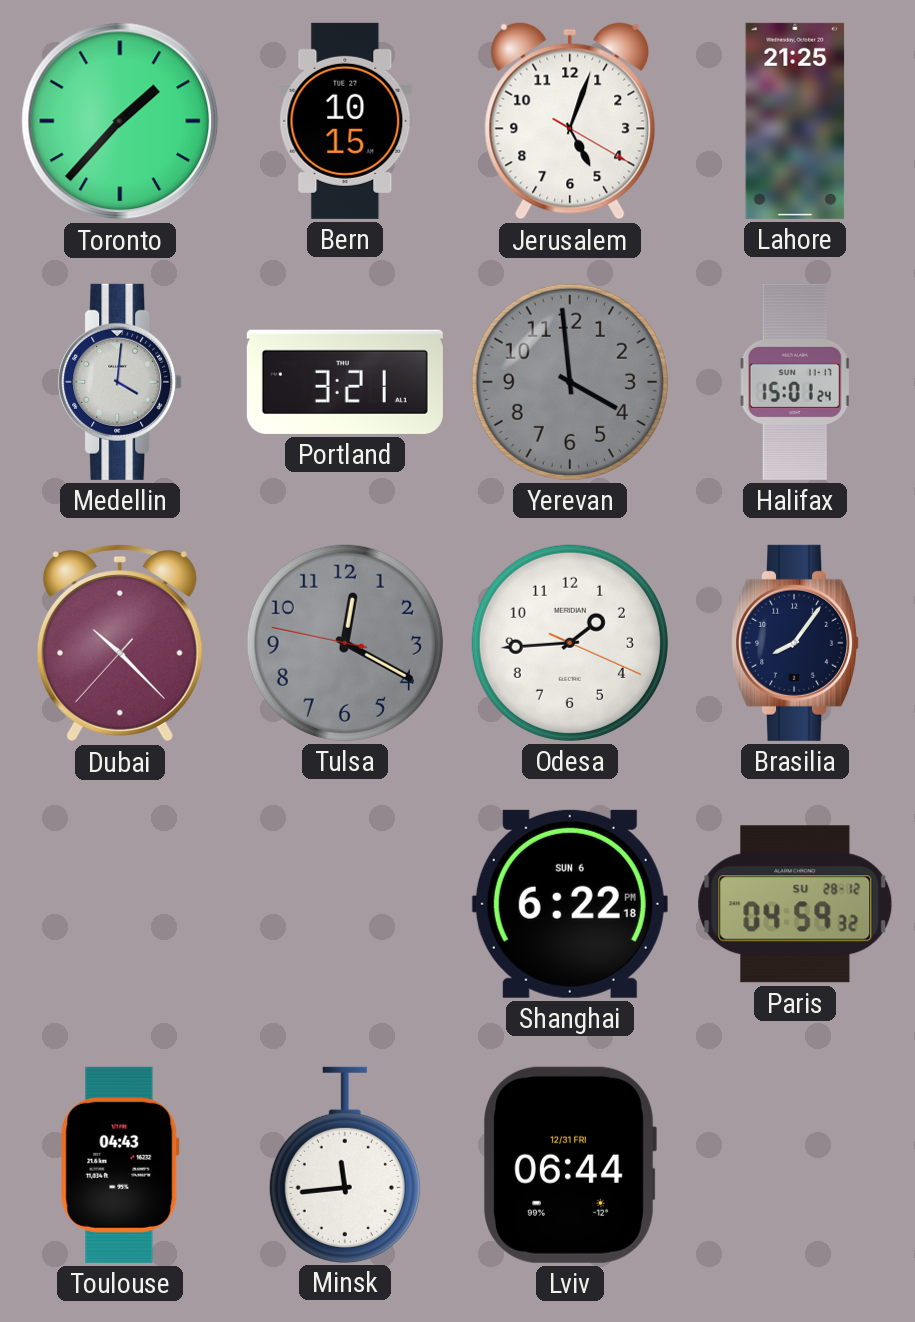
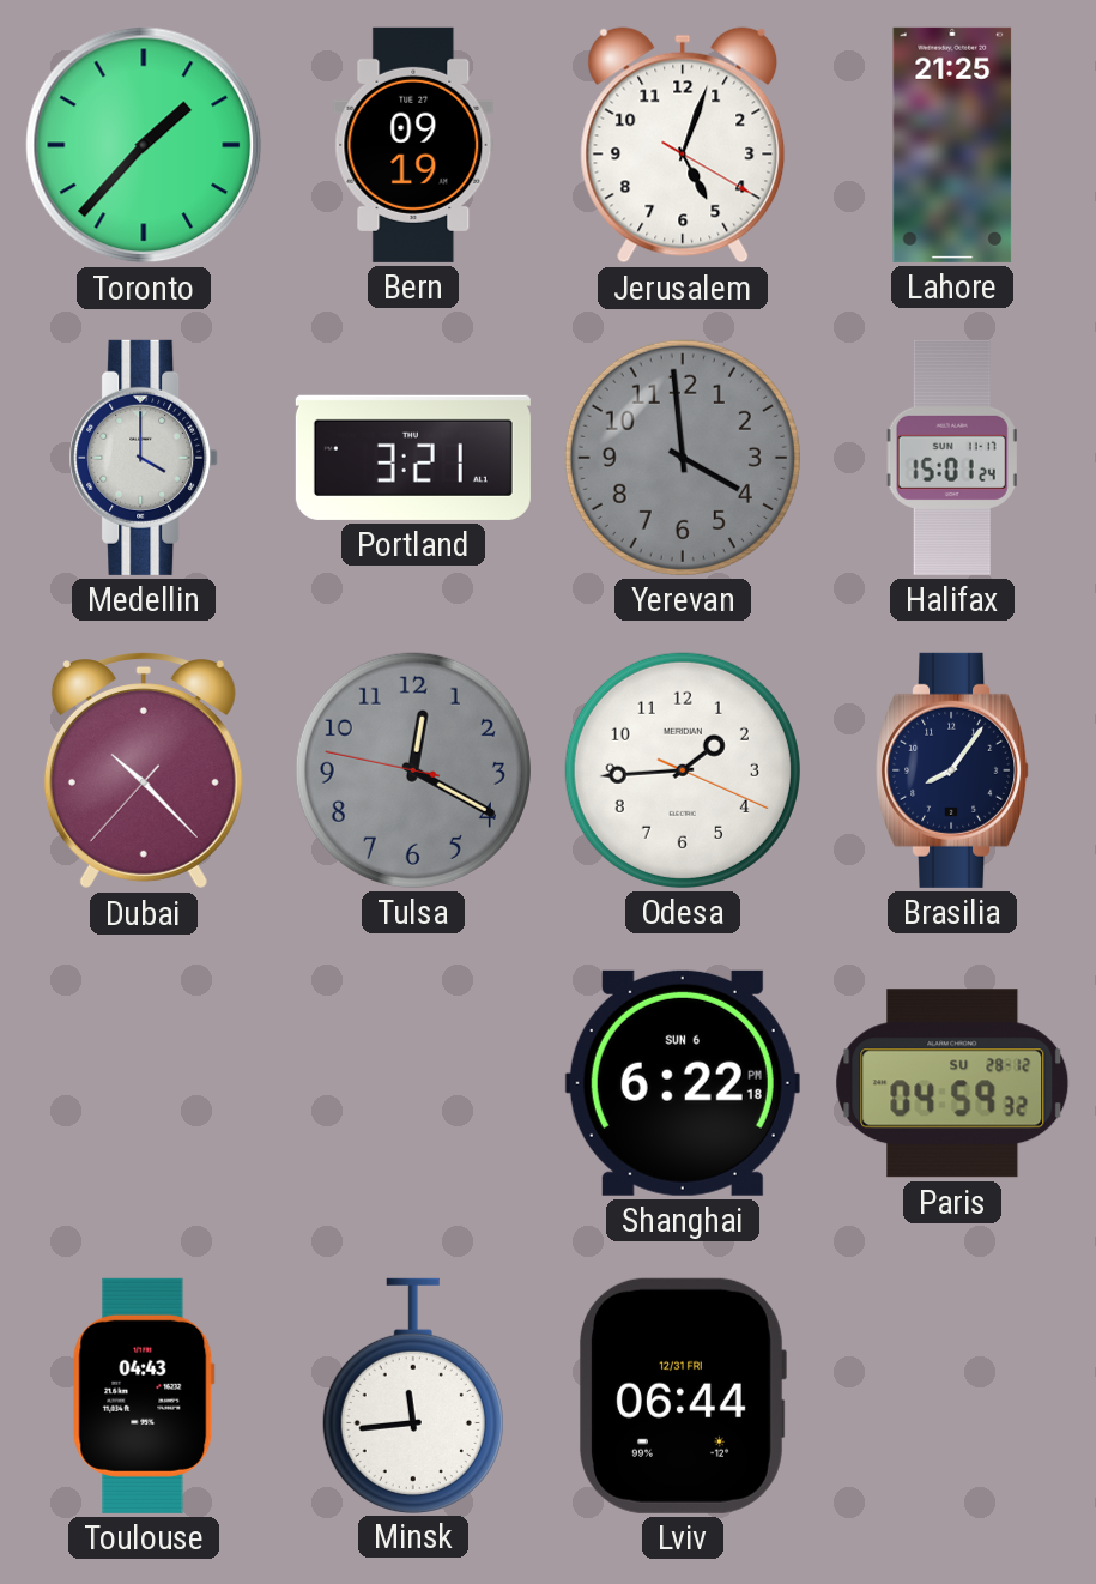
Bern: 10:15 -> 09:19
Medellin: 4:01 -> 4:00
